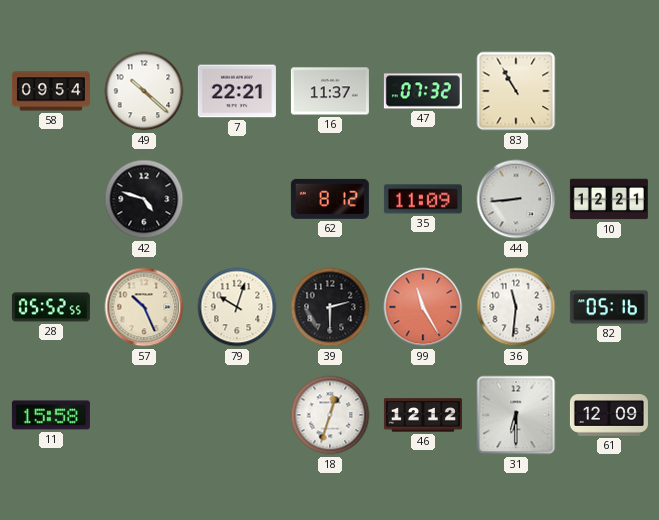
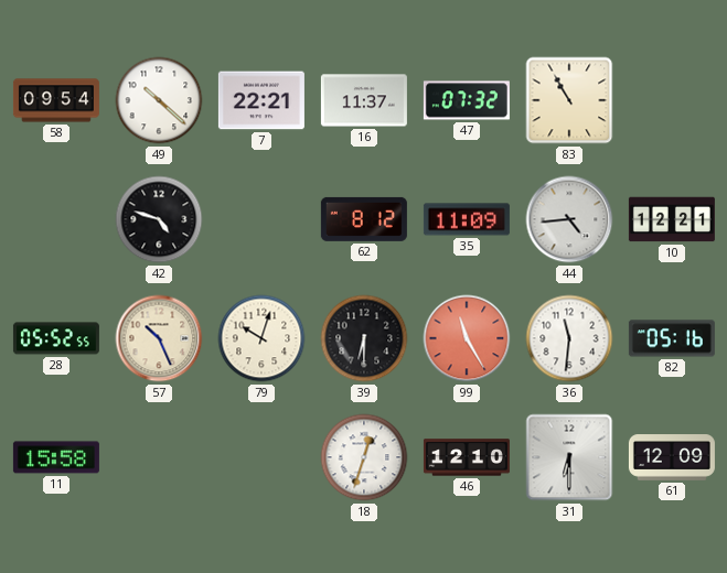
44: 8:44 -> 4:44
39: 2:30 -> 6:30
46: 12:12 -> 12:10
